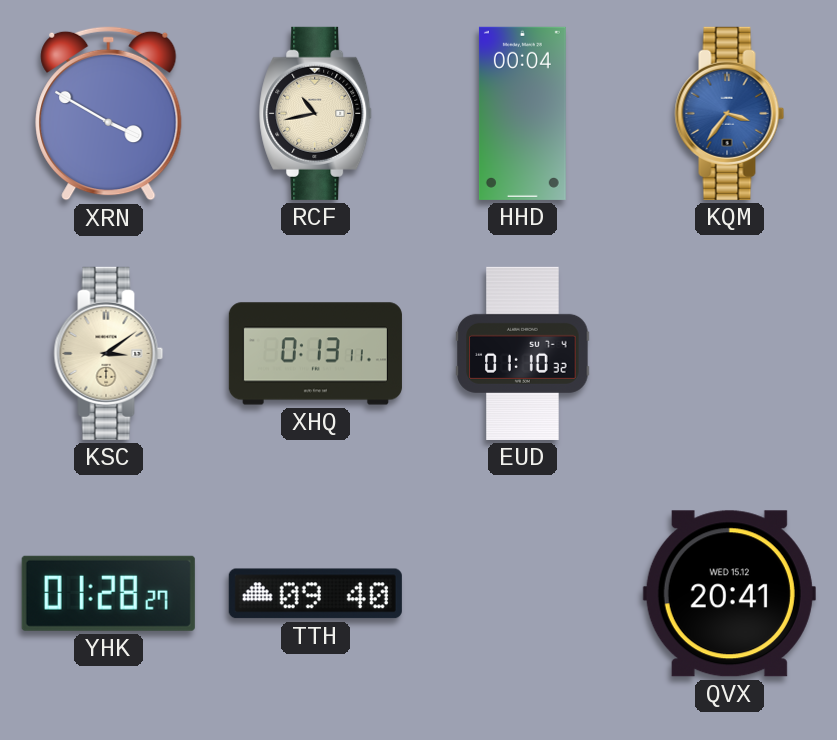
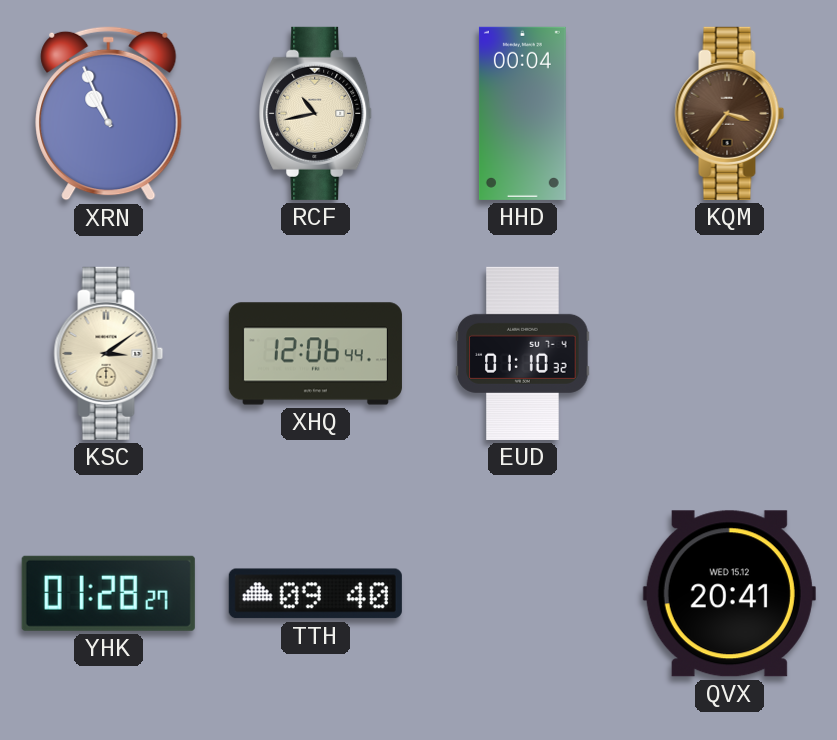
XRN: 3:50 -> 10:56
KQM dial: blue -> brown
XHQ: 0:13 -> 12:06
